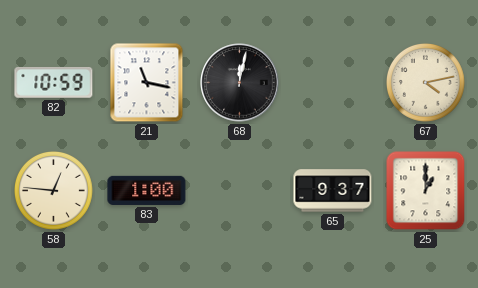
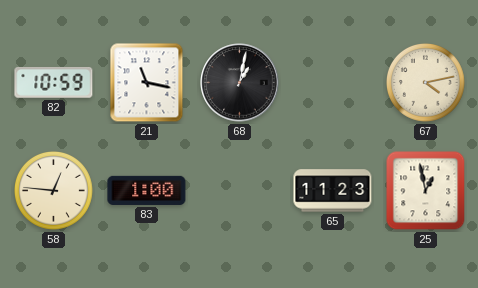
68: 12:02 -> 1:02
65: 9:37 -> 11:23
25: 1:00 -> 12:58
